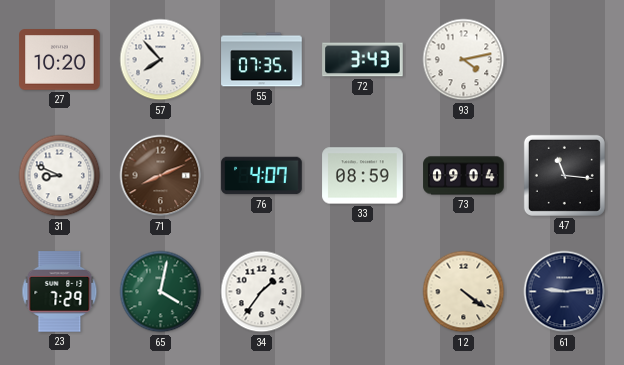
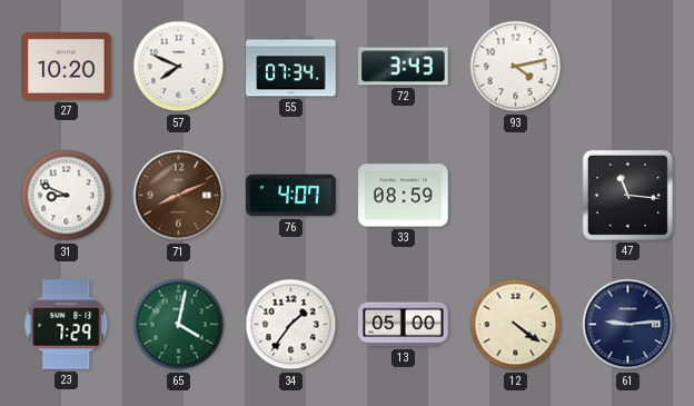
57: 7:53 -> 7:49
55: 07:35 -> 07:34
73: 09:04 -> none
13: none -> 05:00
